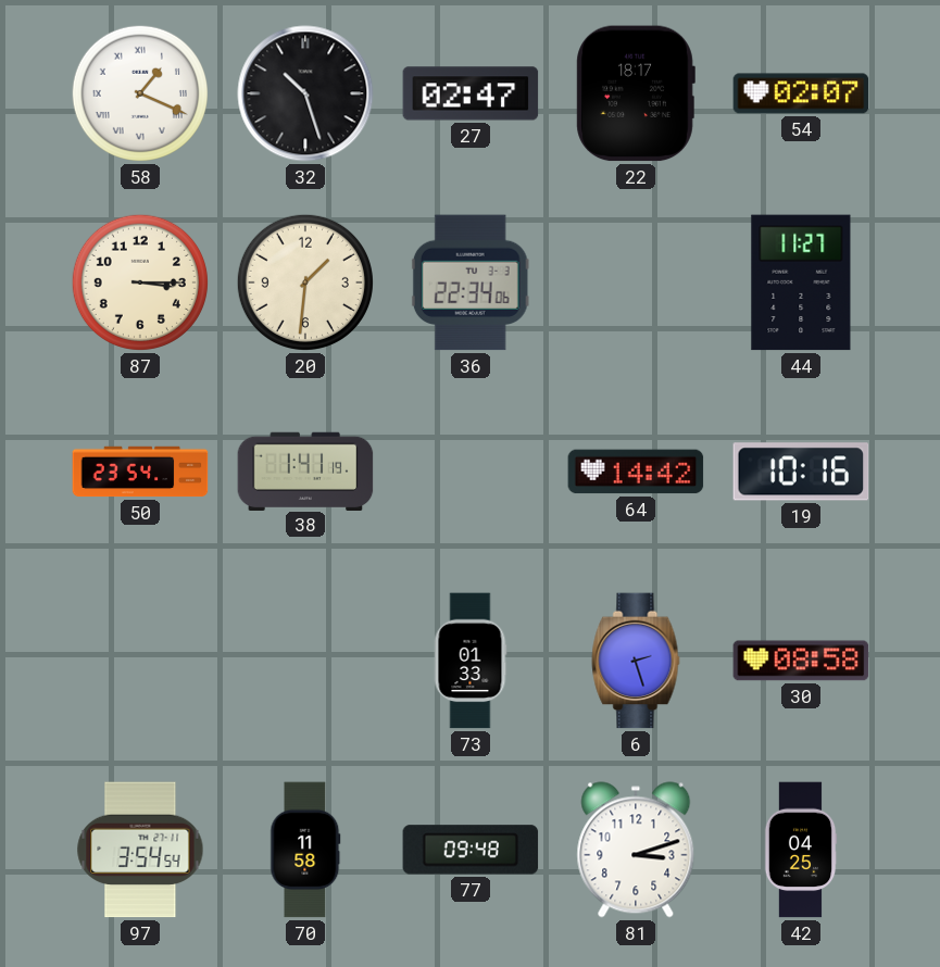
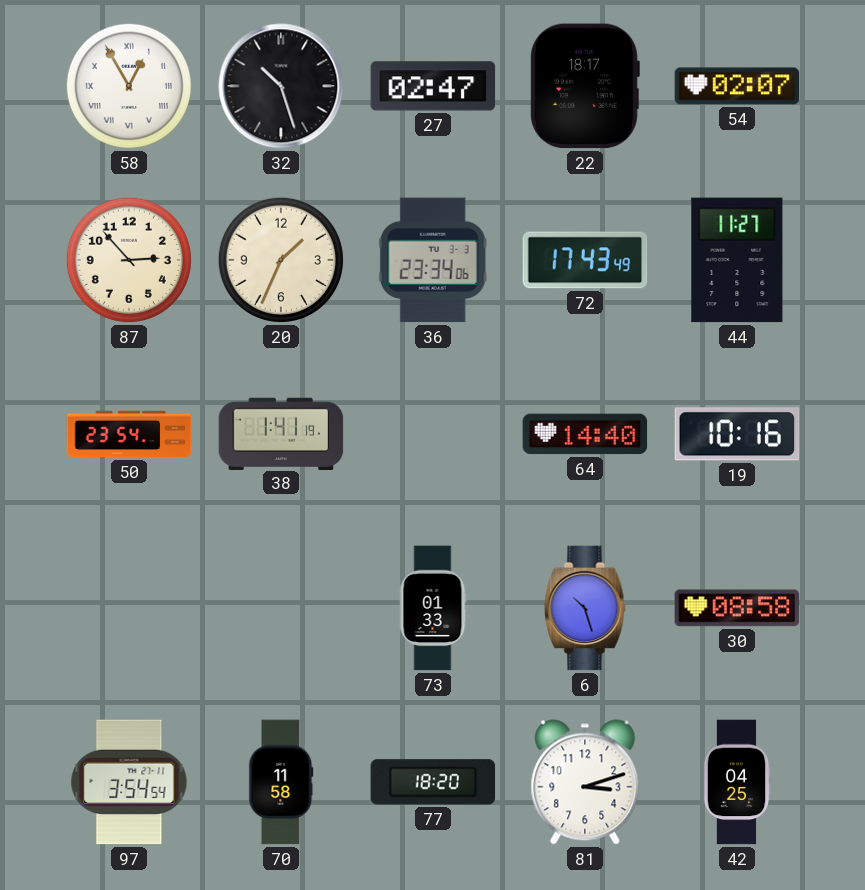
58: 1:19 -> 12:55
87: 3:15 -> 2:53
20: 1:31 -> 1:34
36: 22:34 -> 23:34
72: none -> 17:43
64: 14:42 -> 14:40
6: 2:27 -> 10:27
77: 09:48 -> 18:20
